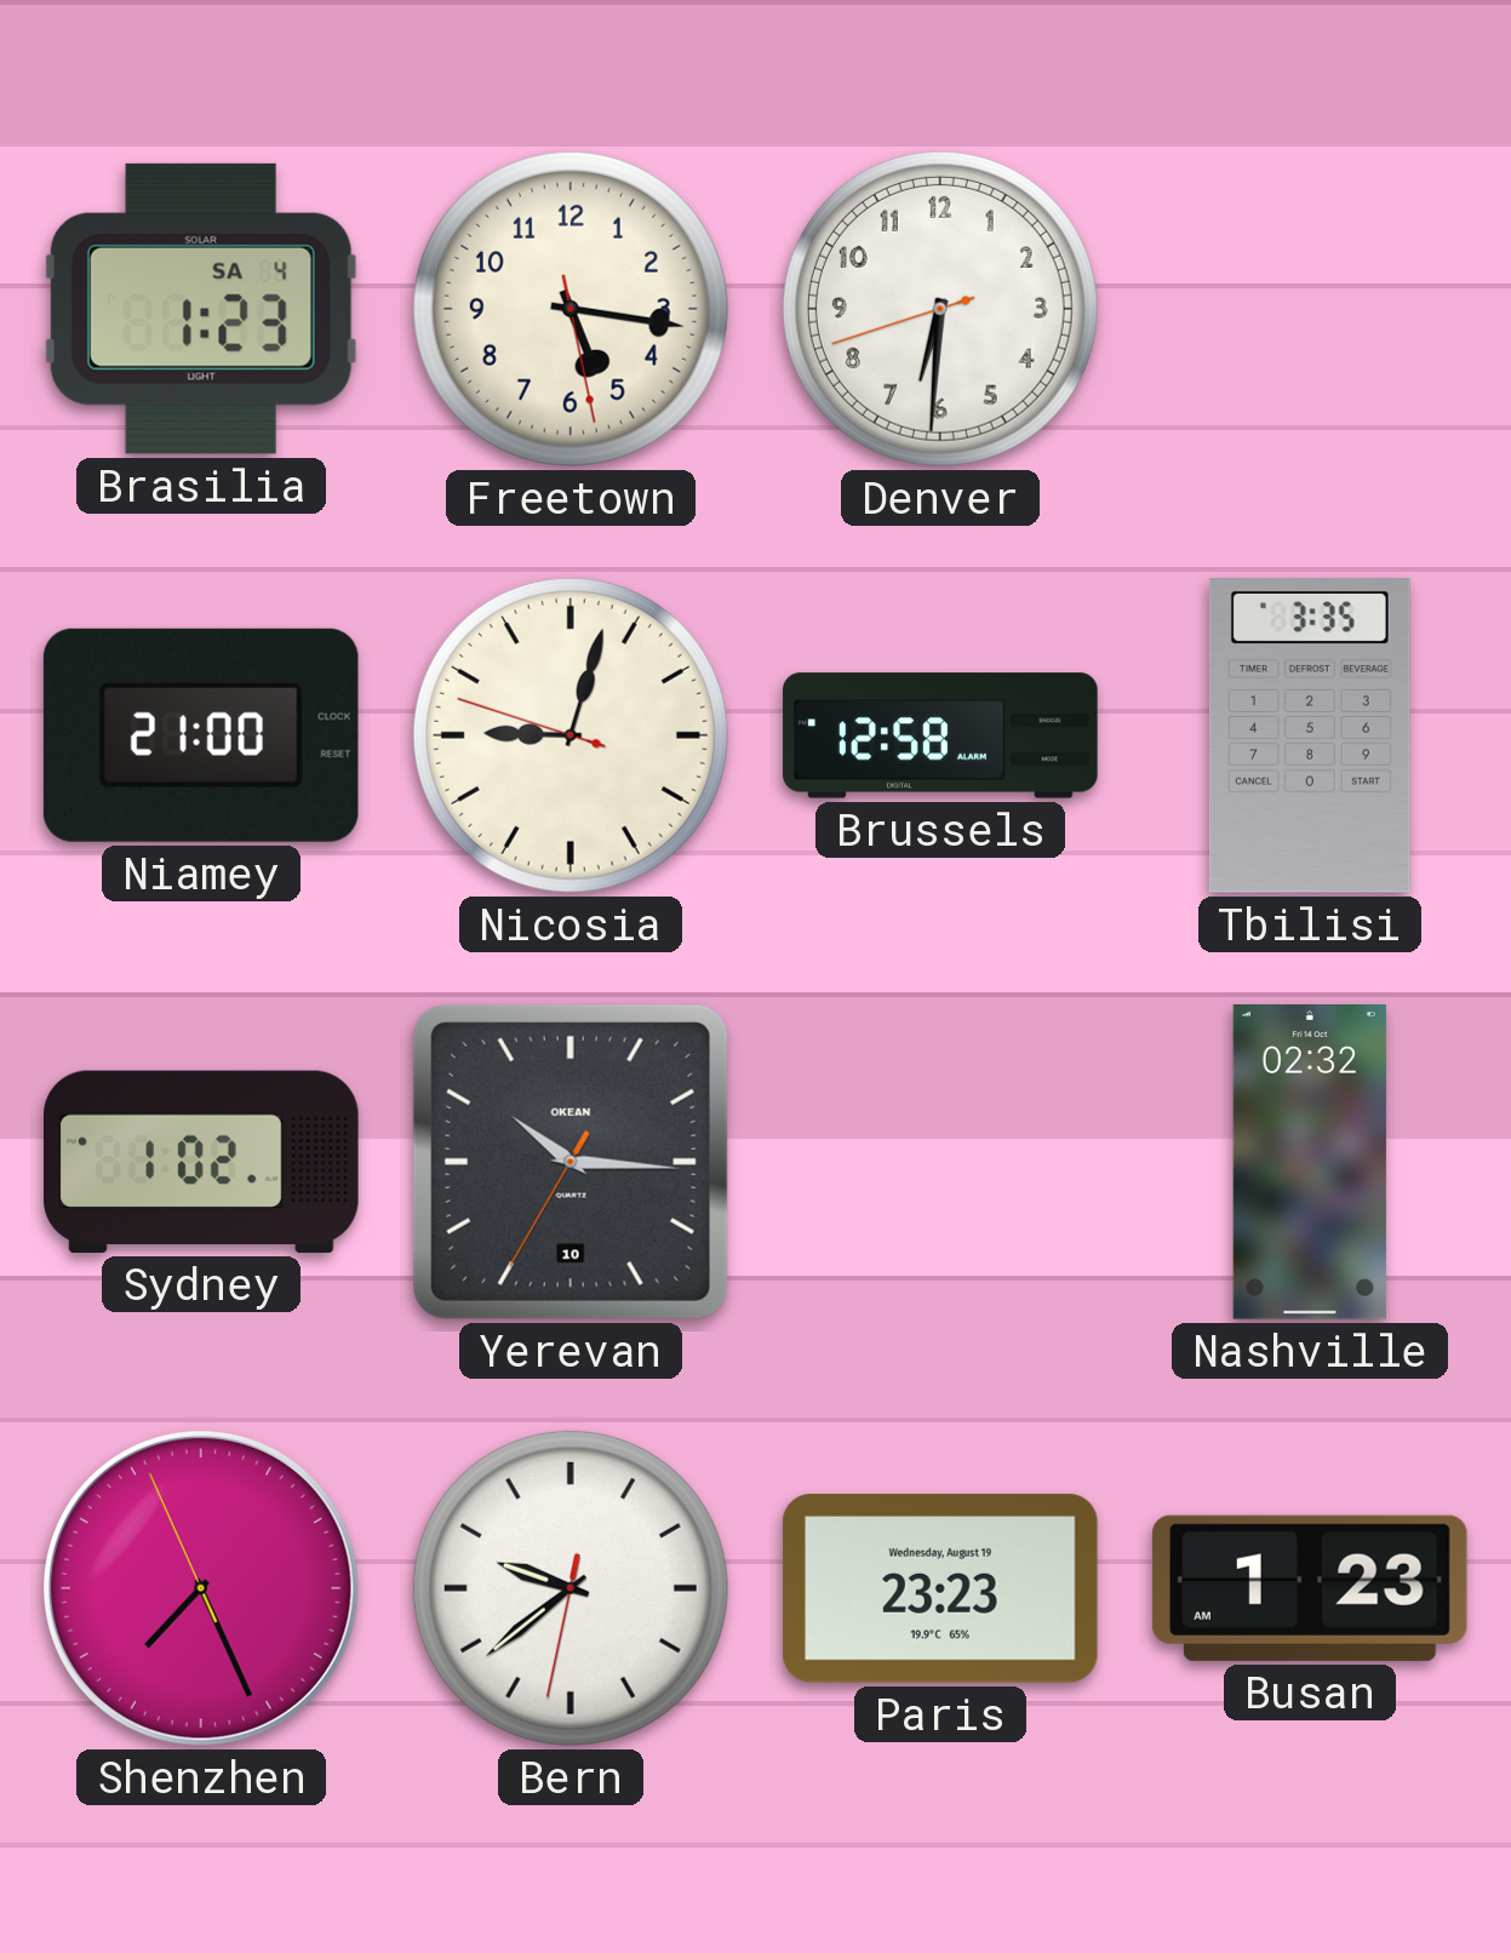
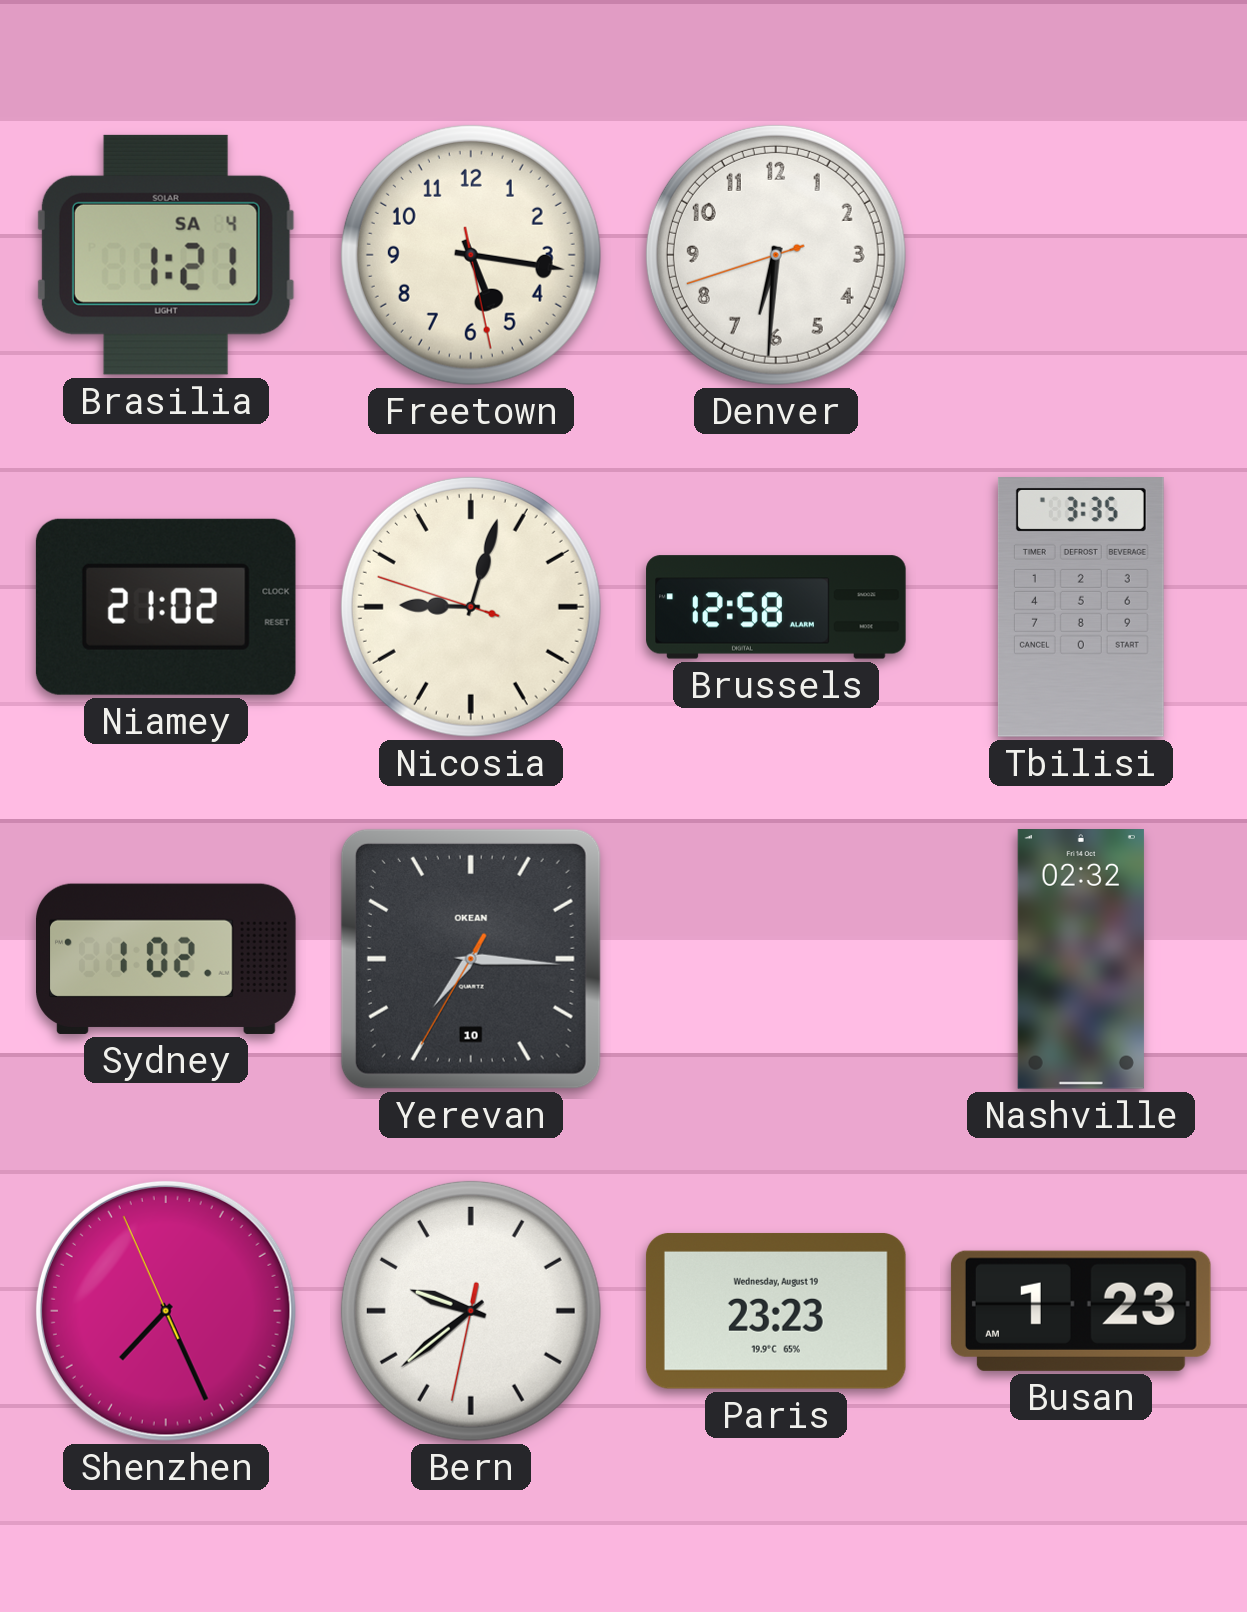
Brasilia: 1:23 -> 1:21
Niamey: 21:00 -> 21:02
Yerevan: 10:15 -> 7:15
